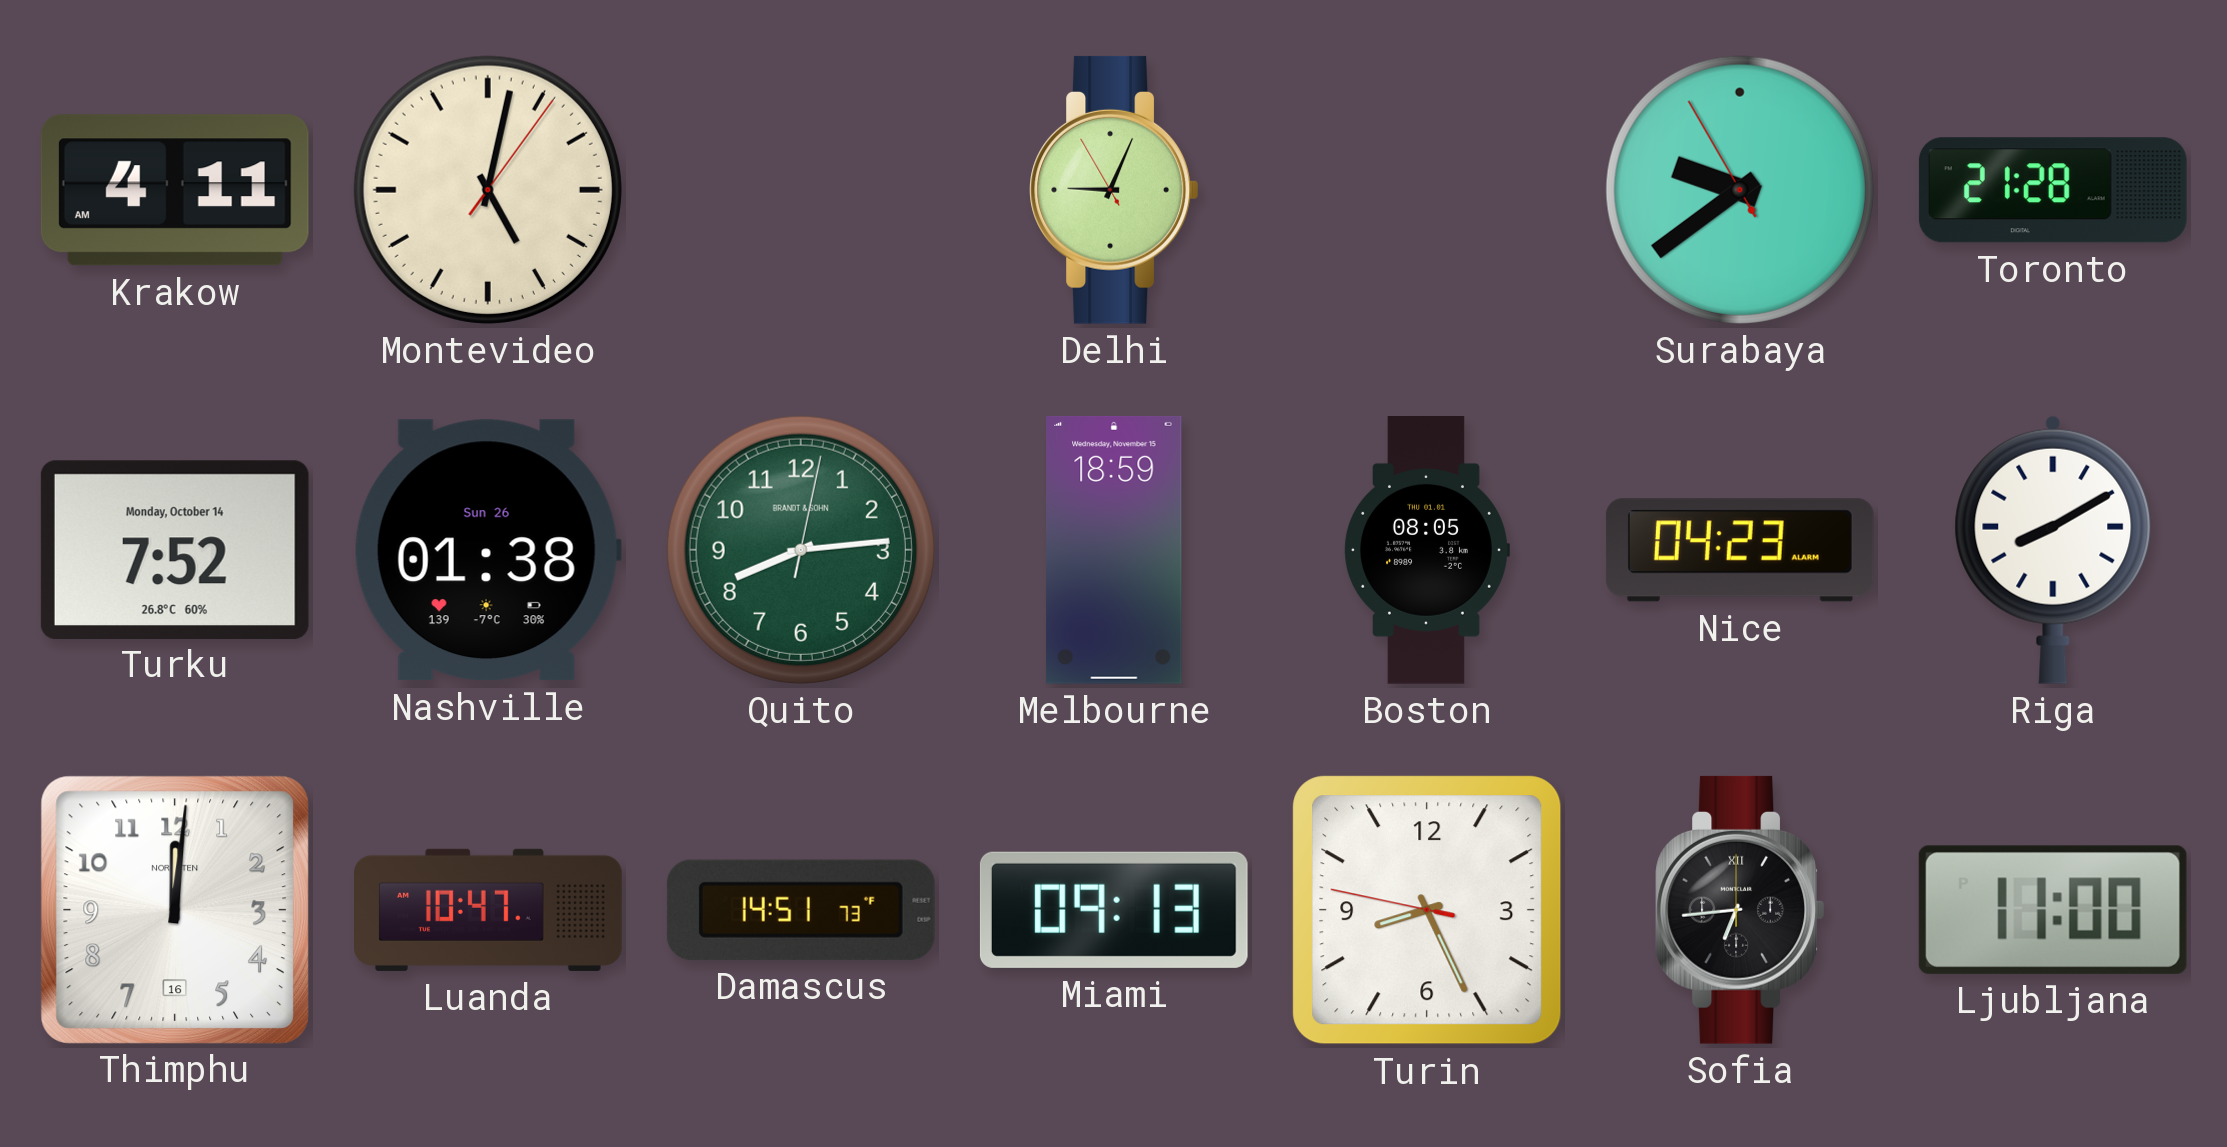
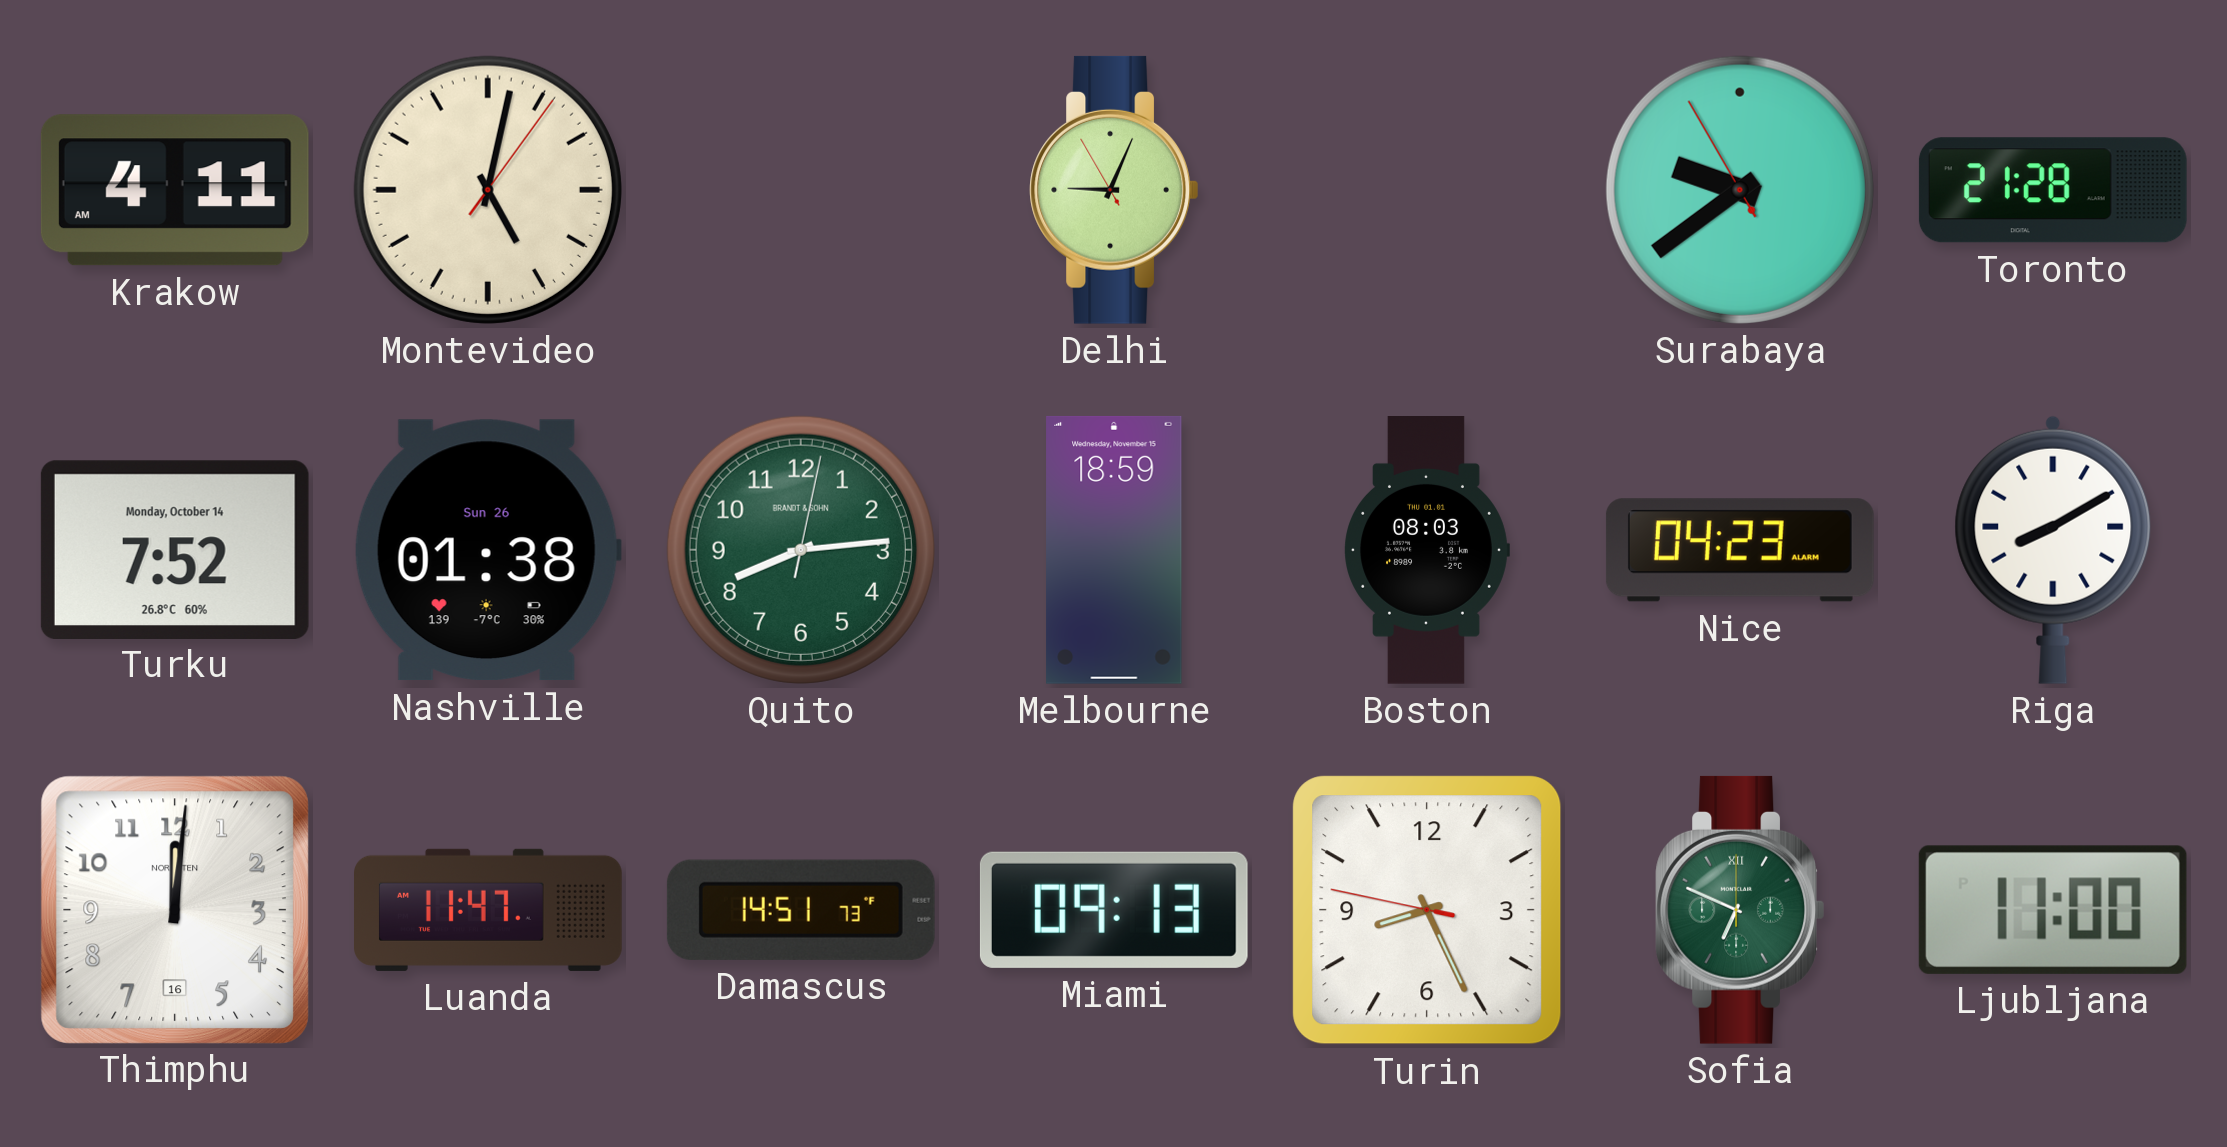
Boston: 08:05 -> 08:03
Luanda: 10:47 -> 11:47
Sofia: 6:44 -> 6:49
Sofia dial: black -> green
